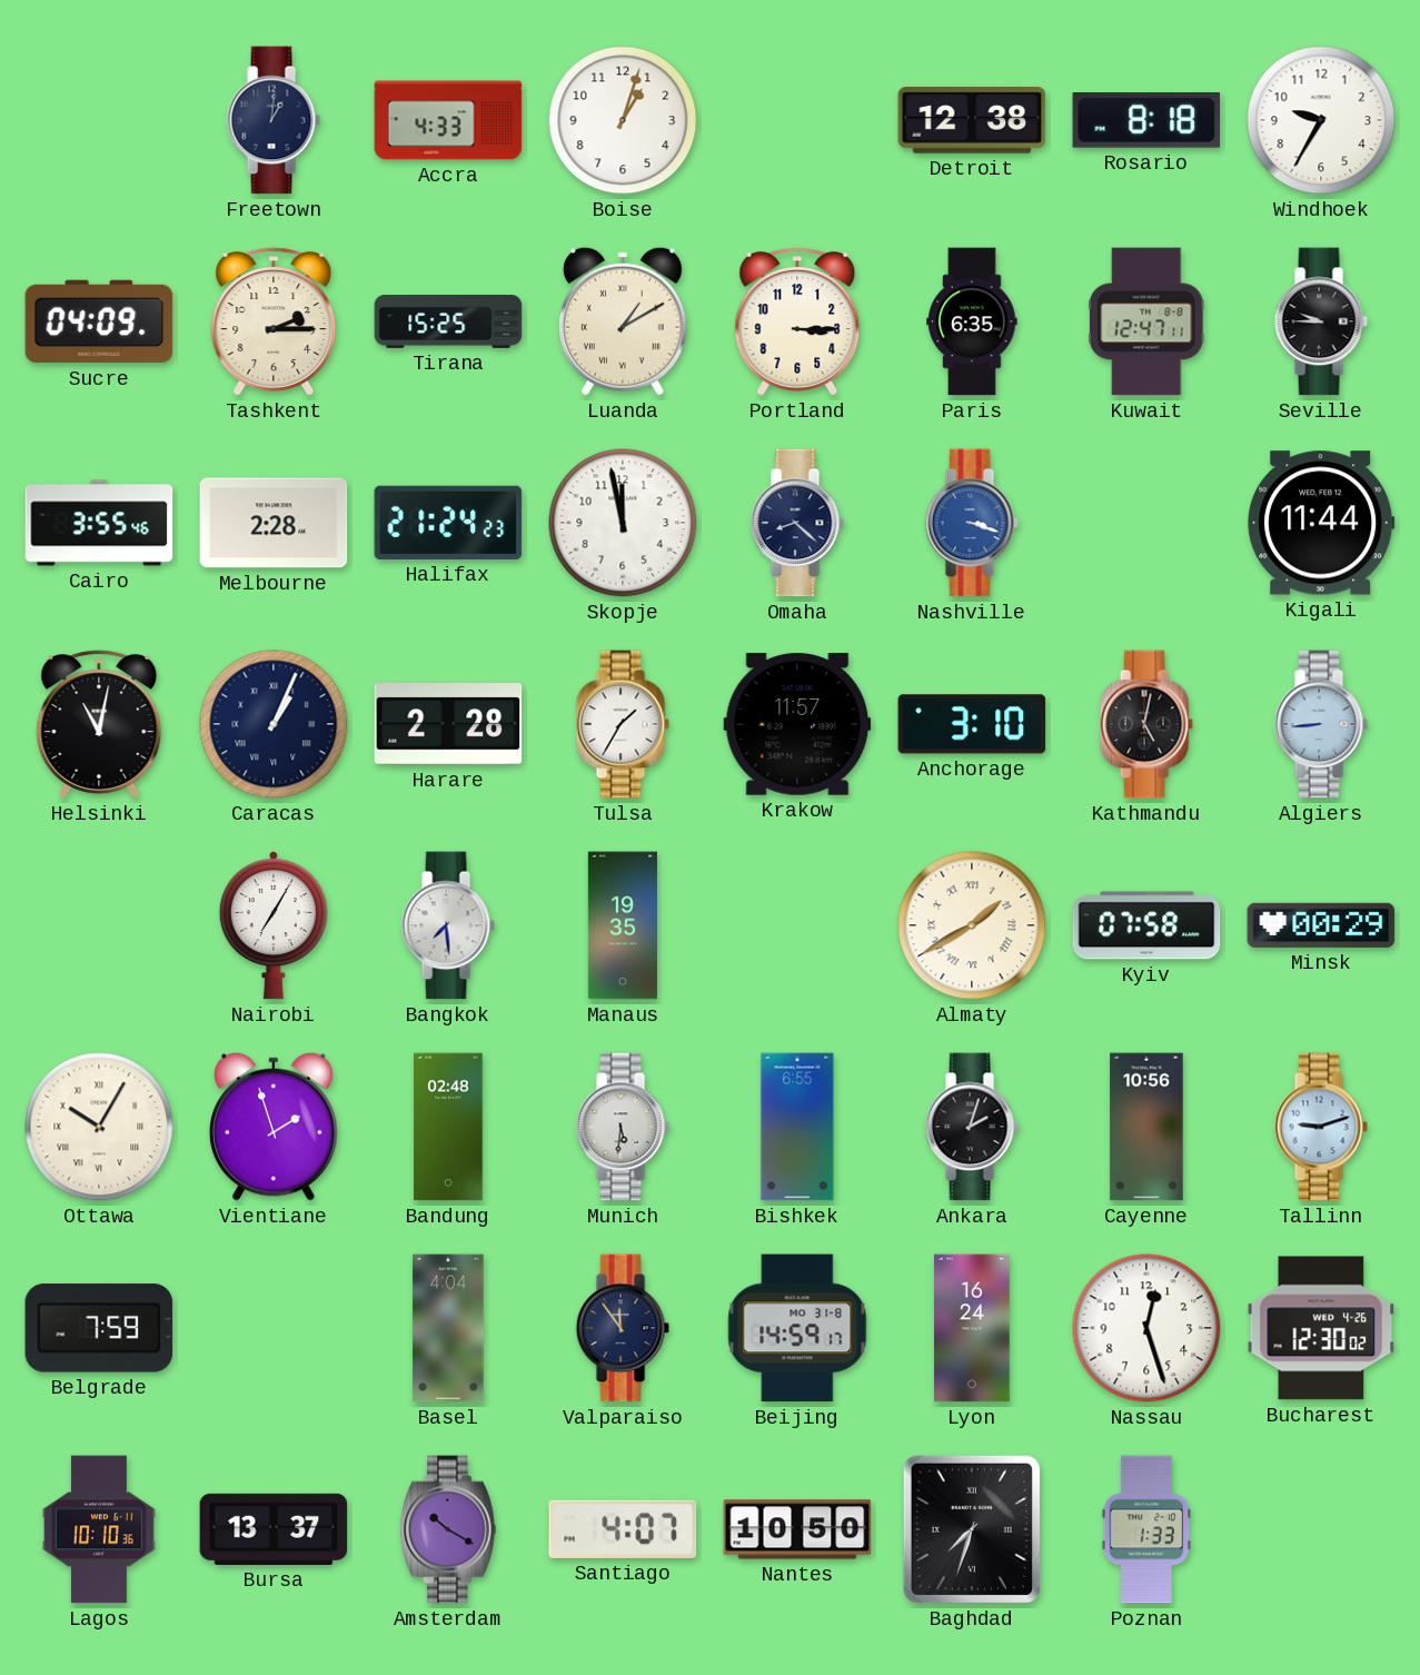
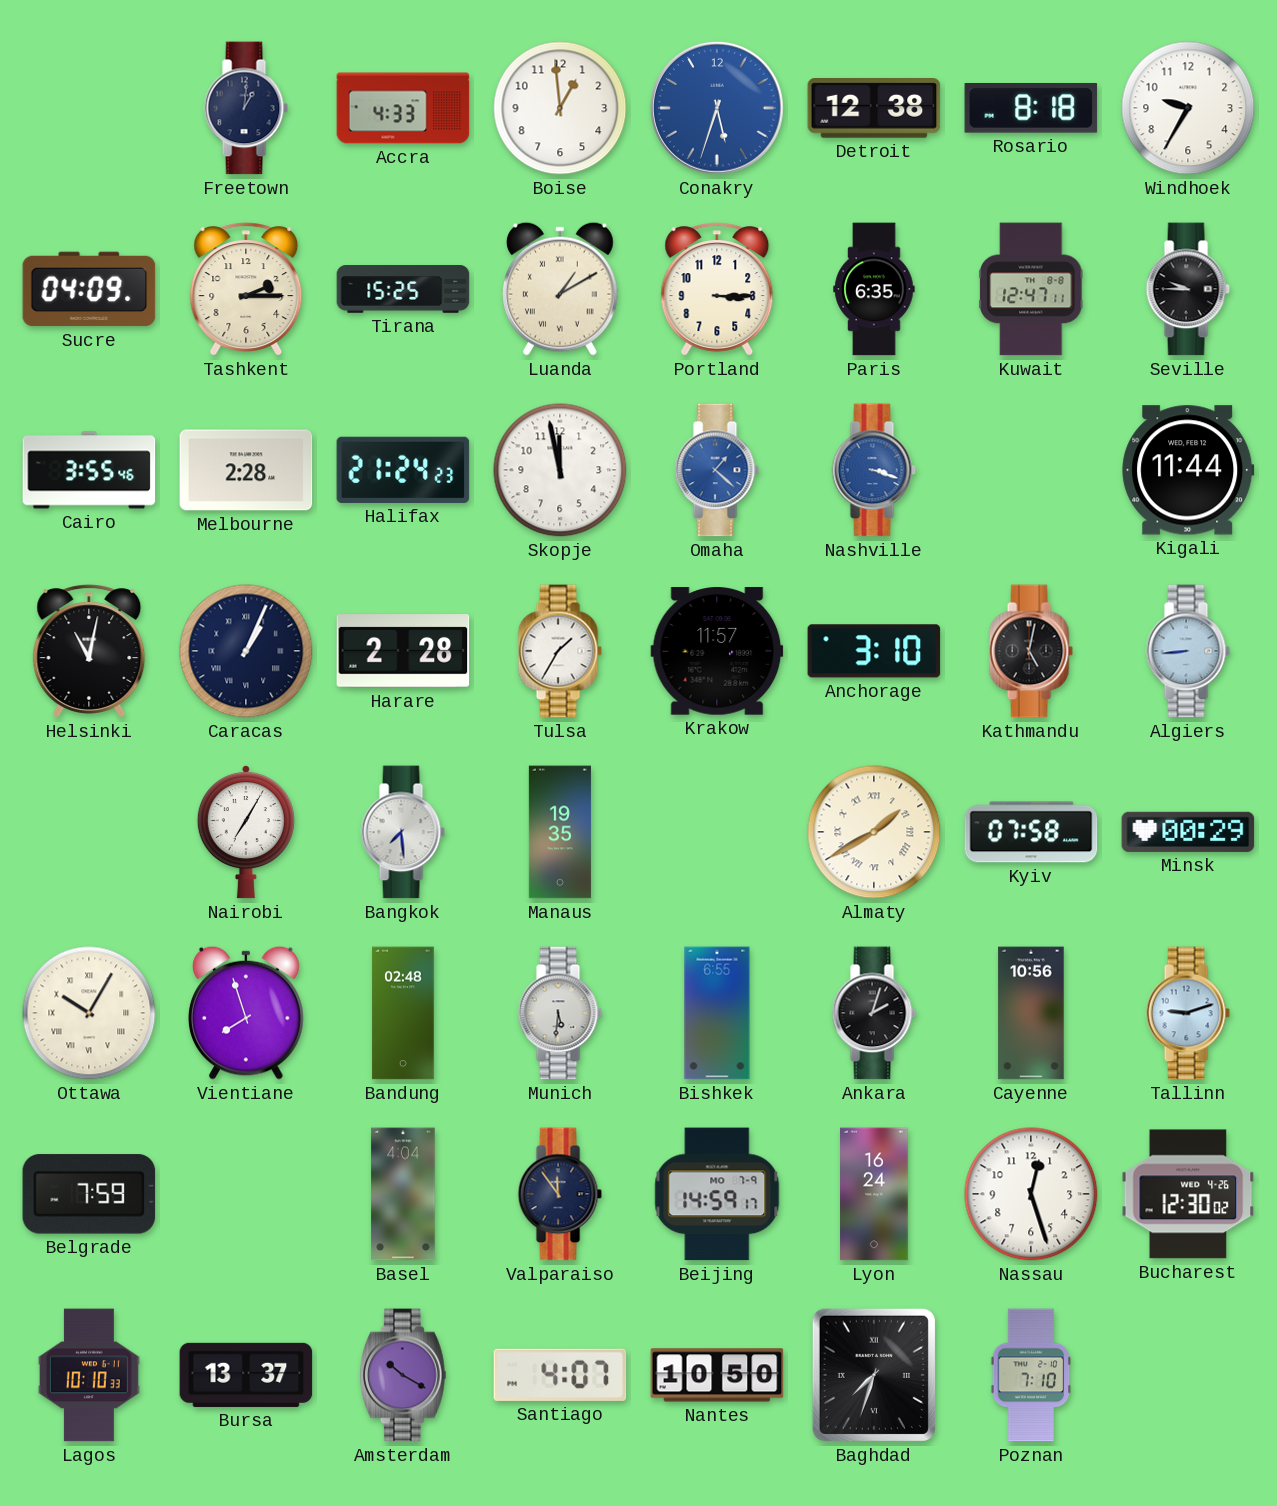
Boise: 1:03 -> 12:59
Conakry: none -> 5:33
Omaha: 8:22 -> 1:22
Omaha dial: navy -> blue
Vientiane: 1:57 -> 7:57
Beijing date: MO 31-8 -> MO 7-9
Lagos: 10:10:36 -> 10:10:33
Poznan: 1:33 -> 7:10
